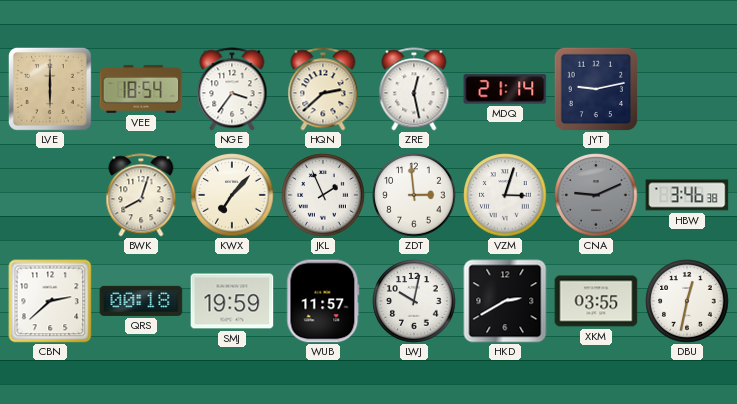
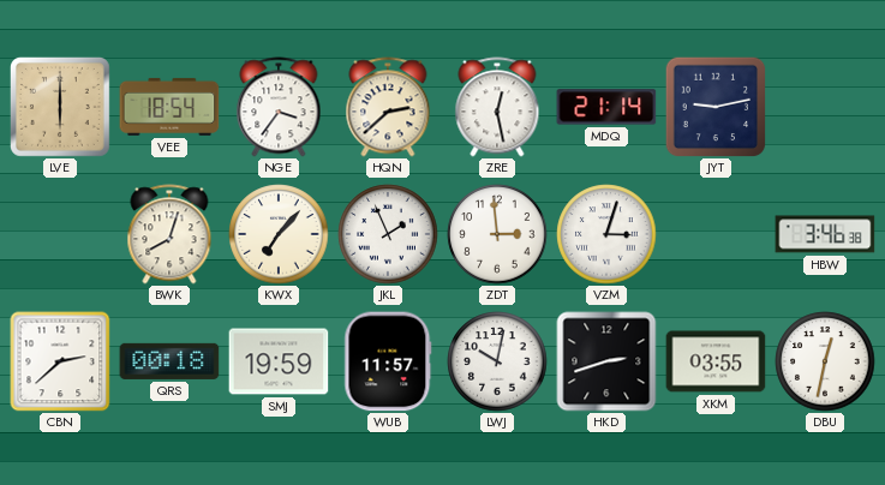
CNA: 9:11 -> none
HKD: 2:40 -> 2:42
